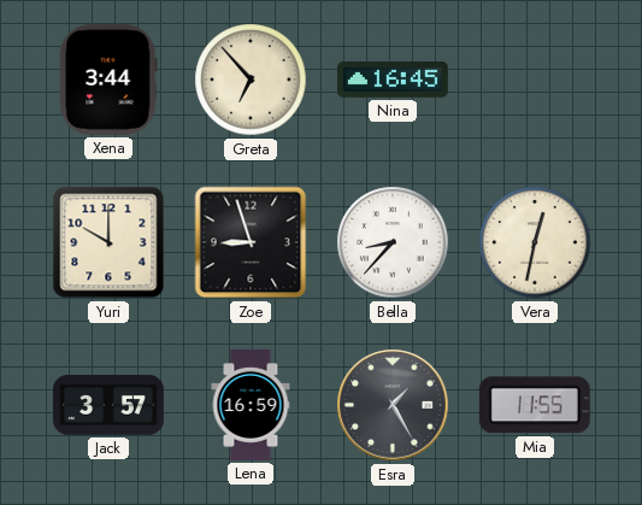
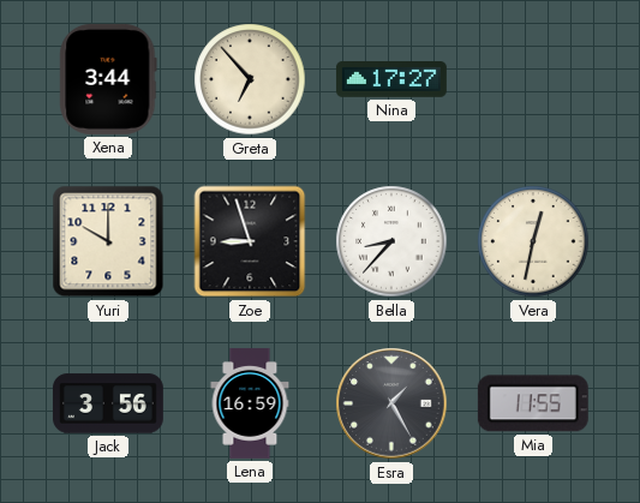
Nina: 16:45 -> 17:27
Jack: 3:57 -> 3:56
